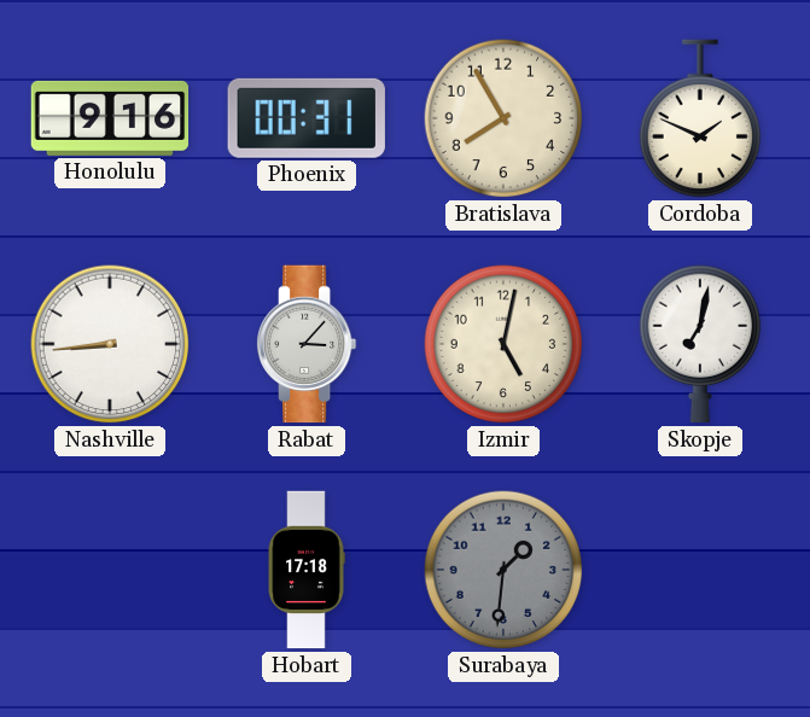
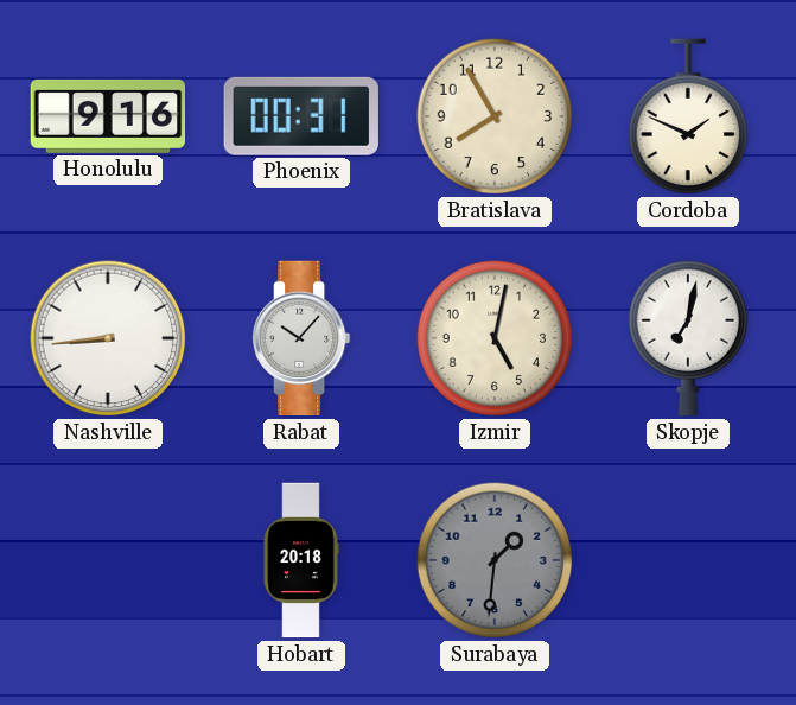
Rabat: 3:07 -> 10:07
Hobart: 17:18 -> 20:18
